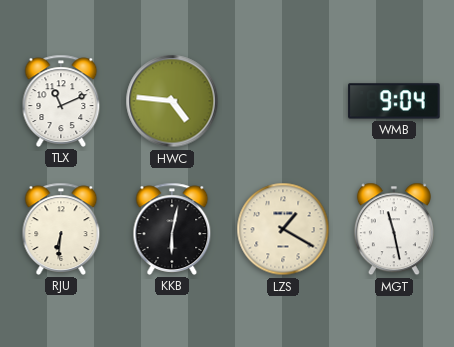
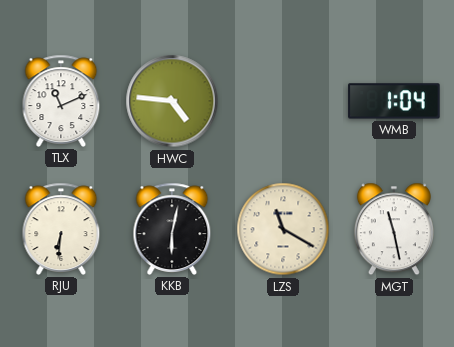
WMB: 9:04 -> 1:04
LZS: 1:20 -> 11:20
